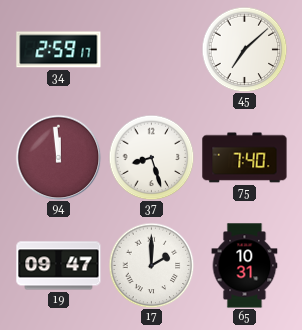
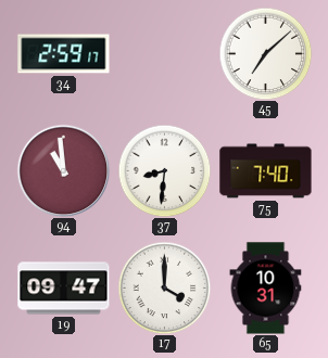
94: 11:59 -> 10:59
37: 8:27 -> 8:31
17: 2:00 -> 4:00
